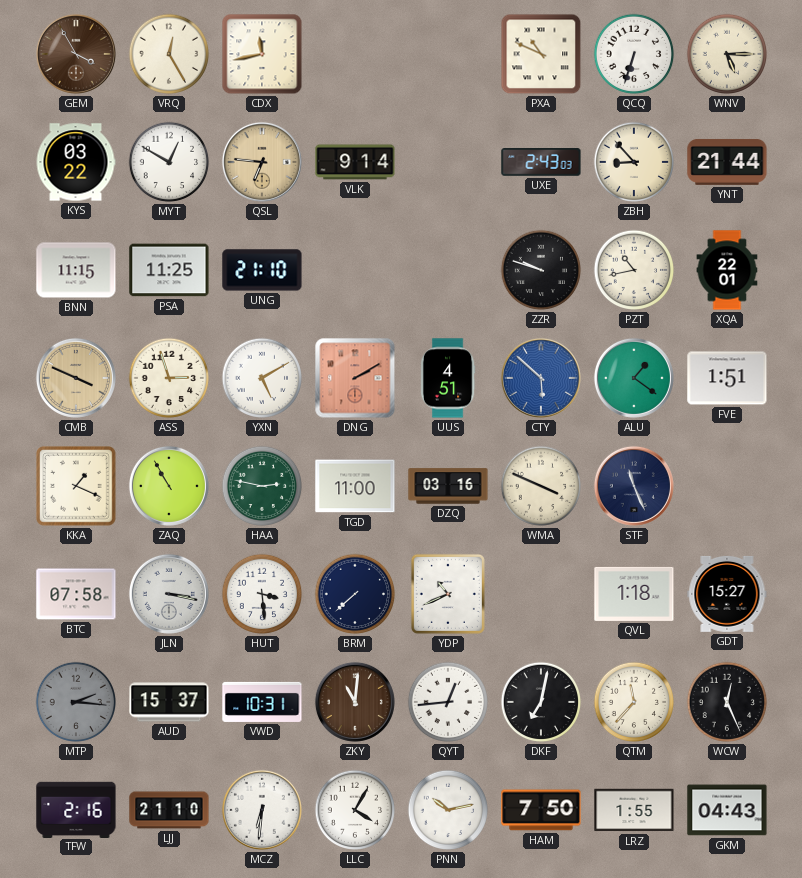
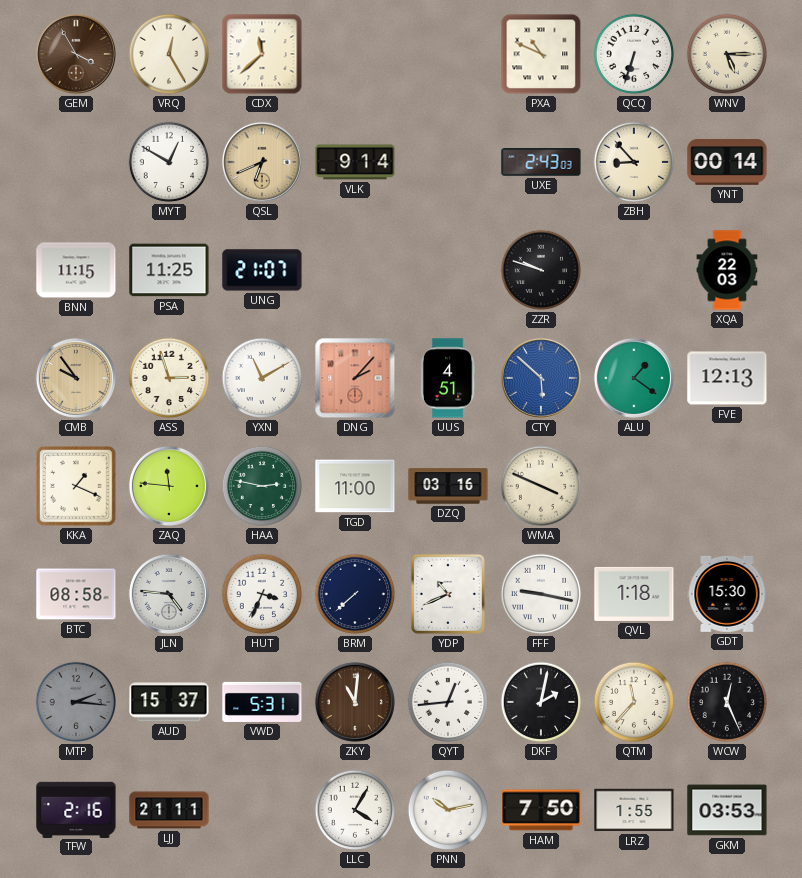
CDX: 11:43 -> 11:38
KYS: 03:22 -> none
QSL: 6:46 -> 6:41
YNT: 21:44 -> 00:14
UNG: 21:10 -> 21:07
PZT: 10:43 -> none
XQA: 22:01 -> 22:03
CMB: 3:49 -> 9:54
YXN: 5:10 -> 11:10
DNG: 2:10 -> 2:07
FVE: 1:51 -> 12:13
ZAQ: 10:55 -> 11:46
STF: 11:26 -> none
BTC: 07:58 -> 08:58
JLN: 3:17 -> 4:46
HUT: 3:29 -> 3:34
FFF: none -> 9:17
GDT: 15:27 -> 15:30
VWD: 10:31 -> 5:31
DKF: 7:02 -> 2:02
LJJ: 21:10 -> 21:11
MCZ: 6:31 -> none
GKM: 04:43 -> 03:53
